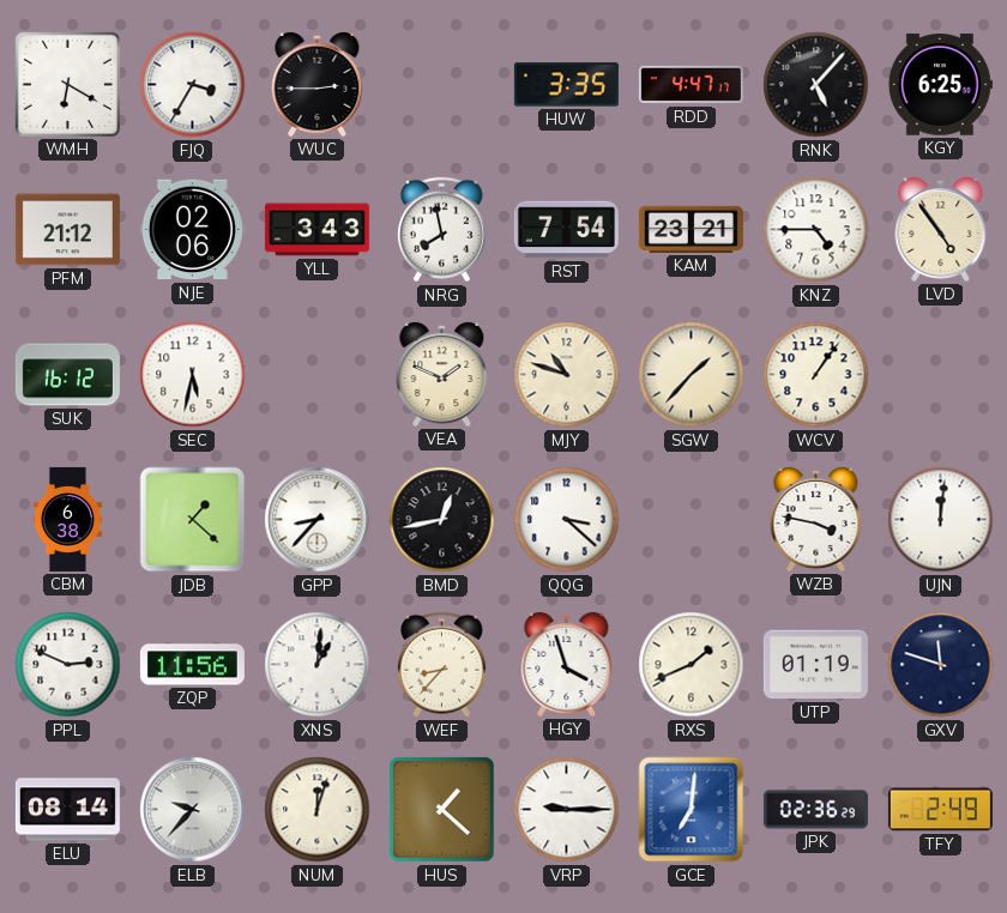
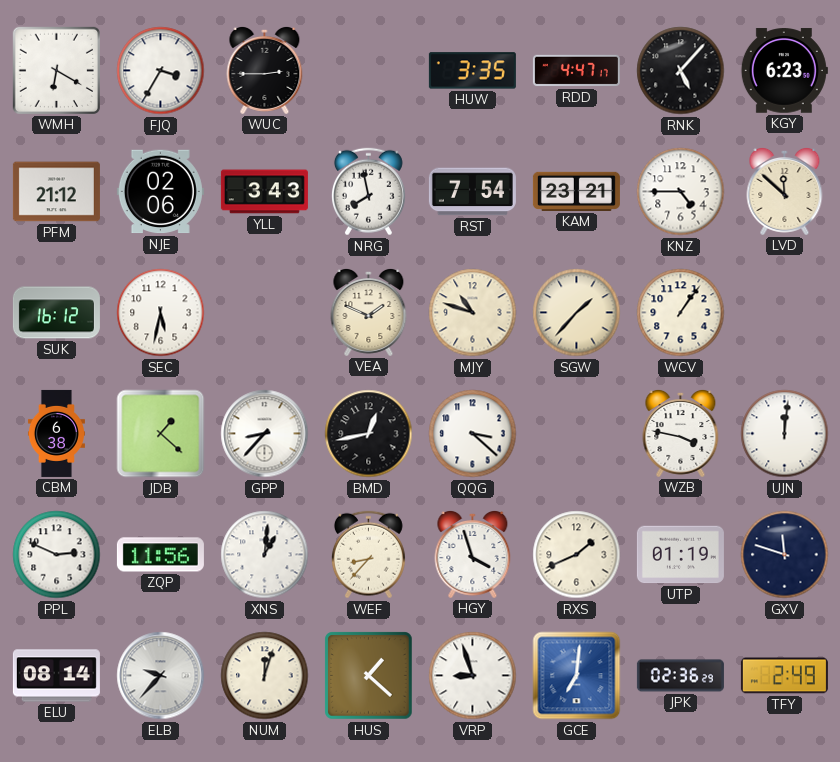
KGY: 6:25 -> 6:23
LVD: 4:54 -> 11:52
VRP: 9:15 -> 8:57
